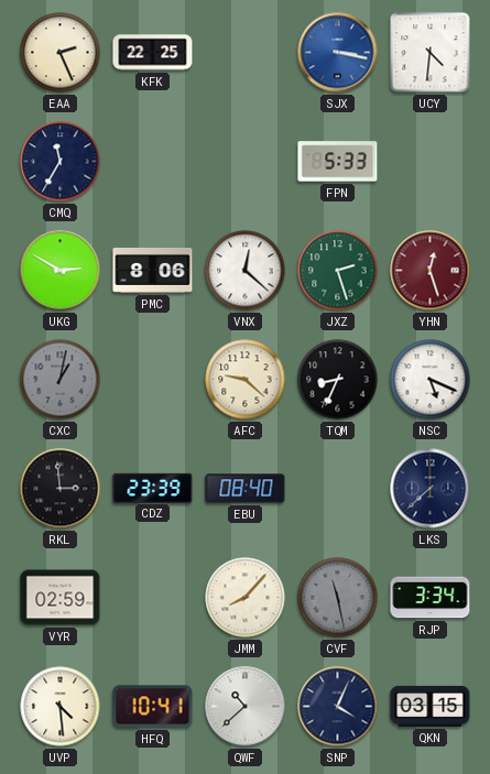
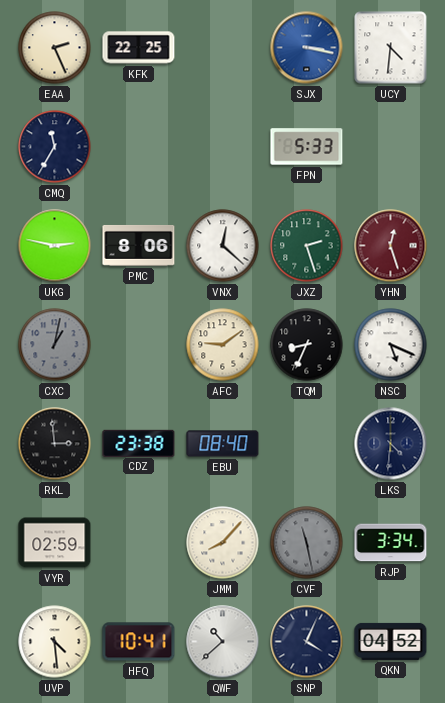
UKG: 2:50 -> 2:47
AFC: 9:22 -> 9:09
CDZ: 23:39 -> 23:38
LKS: 7:38 -> 4:31
QKN: 03:15 -> 04:52
